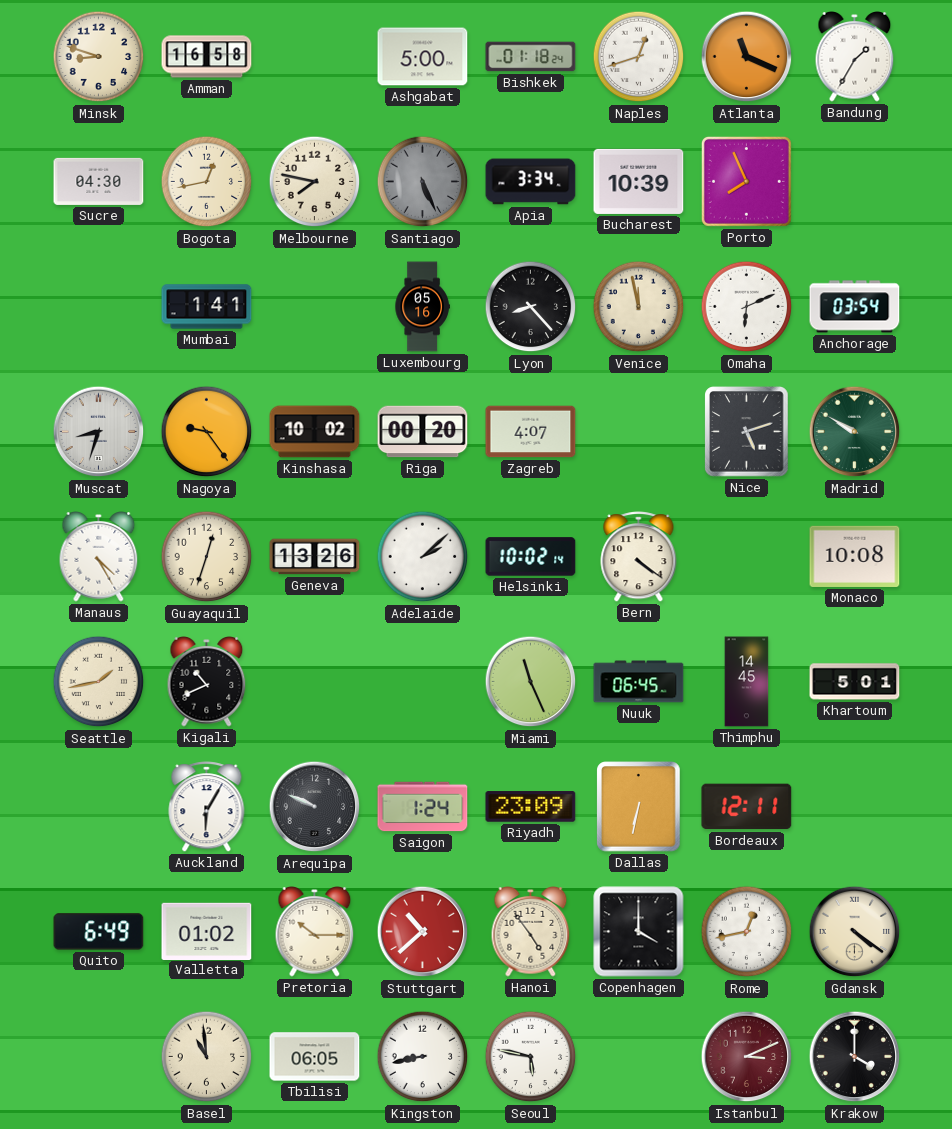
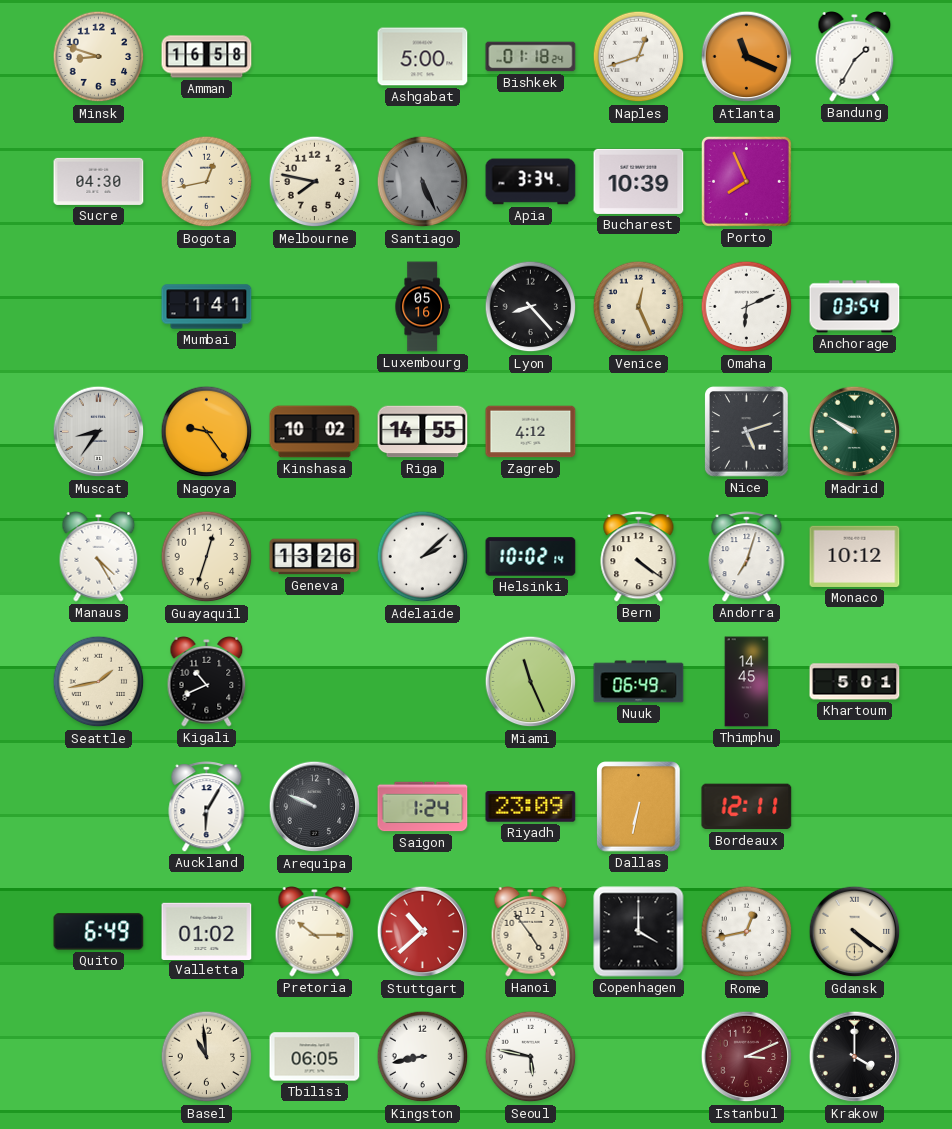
Venice: 11:58 -> 12:26
Muscat: 8:33 -> 8:36
Riga: 00:20 -> 14:55
Zagreb: 4:07 -> 4:12
Andorra: none -> 7:03
Monaco: 10:08 -> 10:12
Nuuk: 06:45 -> 06:49
